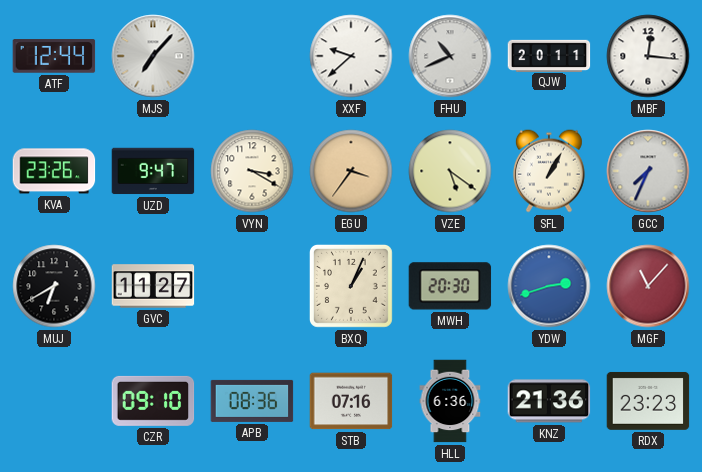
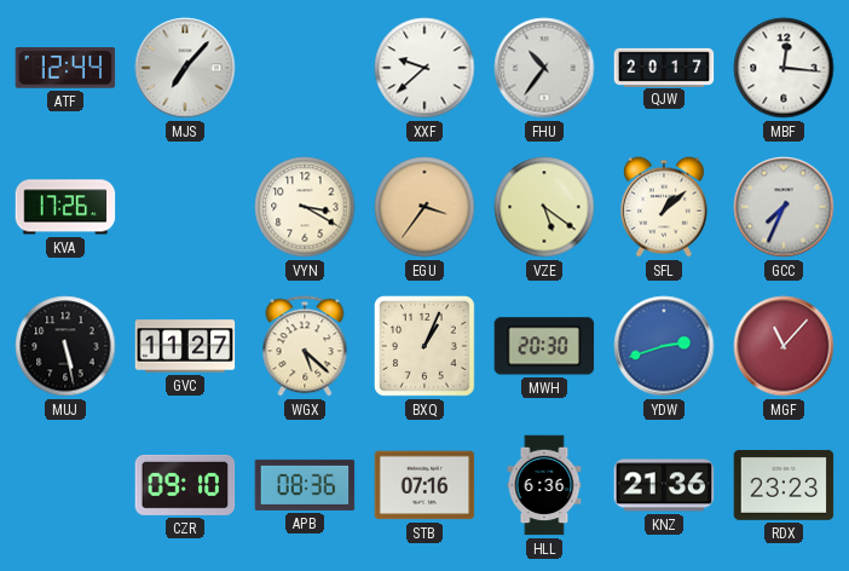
FHU: 10:41 -> 10:36
QJW: 20:11 -> 20:17
KVA: 23:26 -> 17:26
UZD: 9:47 -> none
SFL: 1:05 -> 1:08
MUJ: 6:40 -> 5:28
WGX: none -> 5:22
